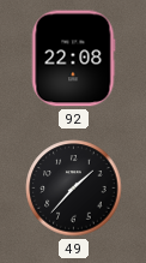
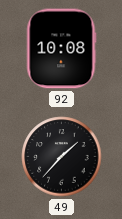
92: 22:08 -> 10:08
